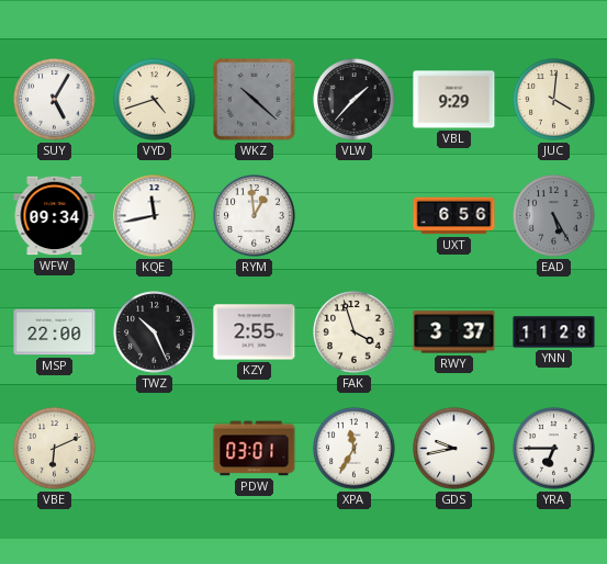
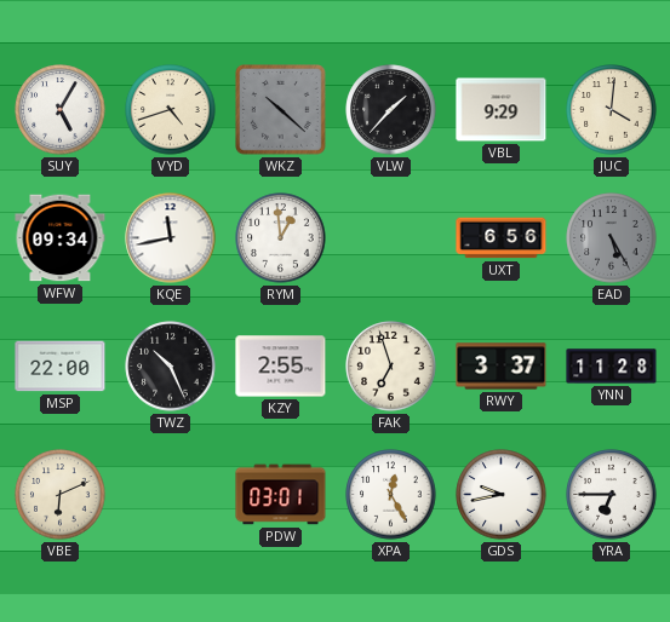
FAK: 3:57 -> 6:57
XPA: 11:35 -> 12:25
